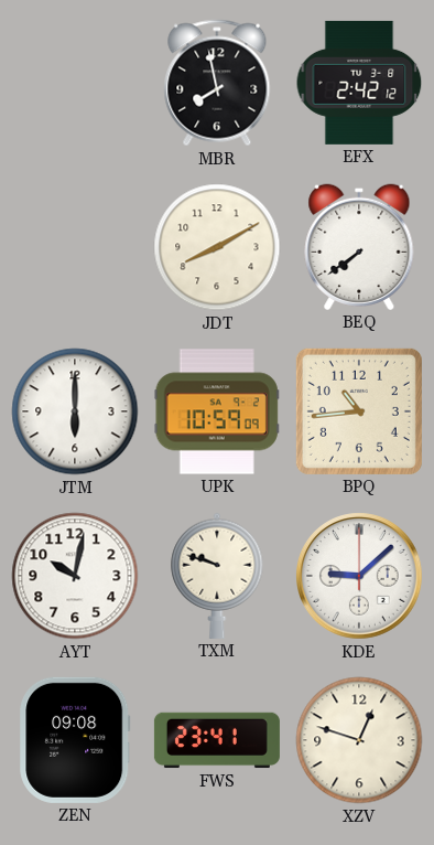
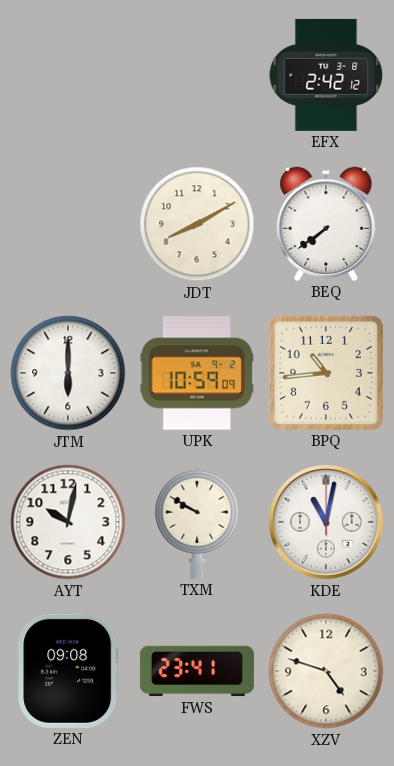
MBR: 7:58 -> none
TXM: 9:48 -> 9:50
KDE: 9:08 -> 11:02
XZV: 12:48 -> 4:48
